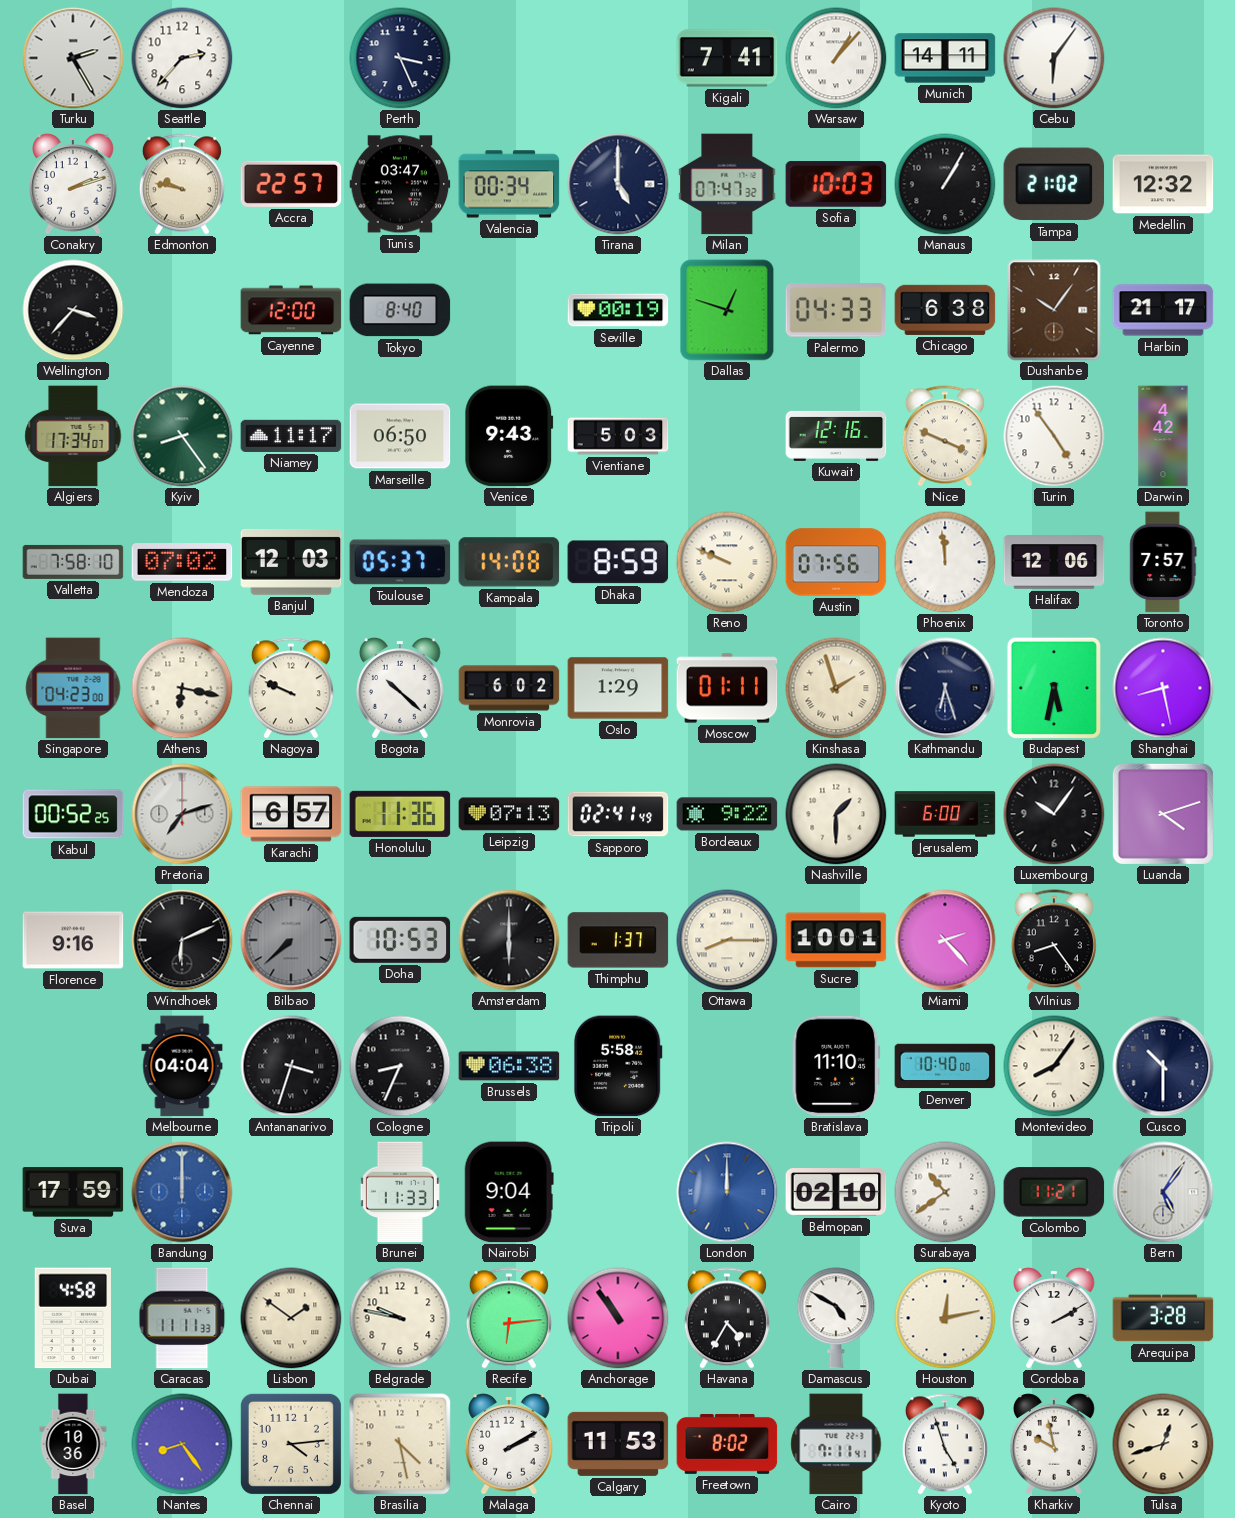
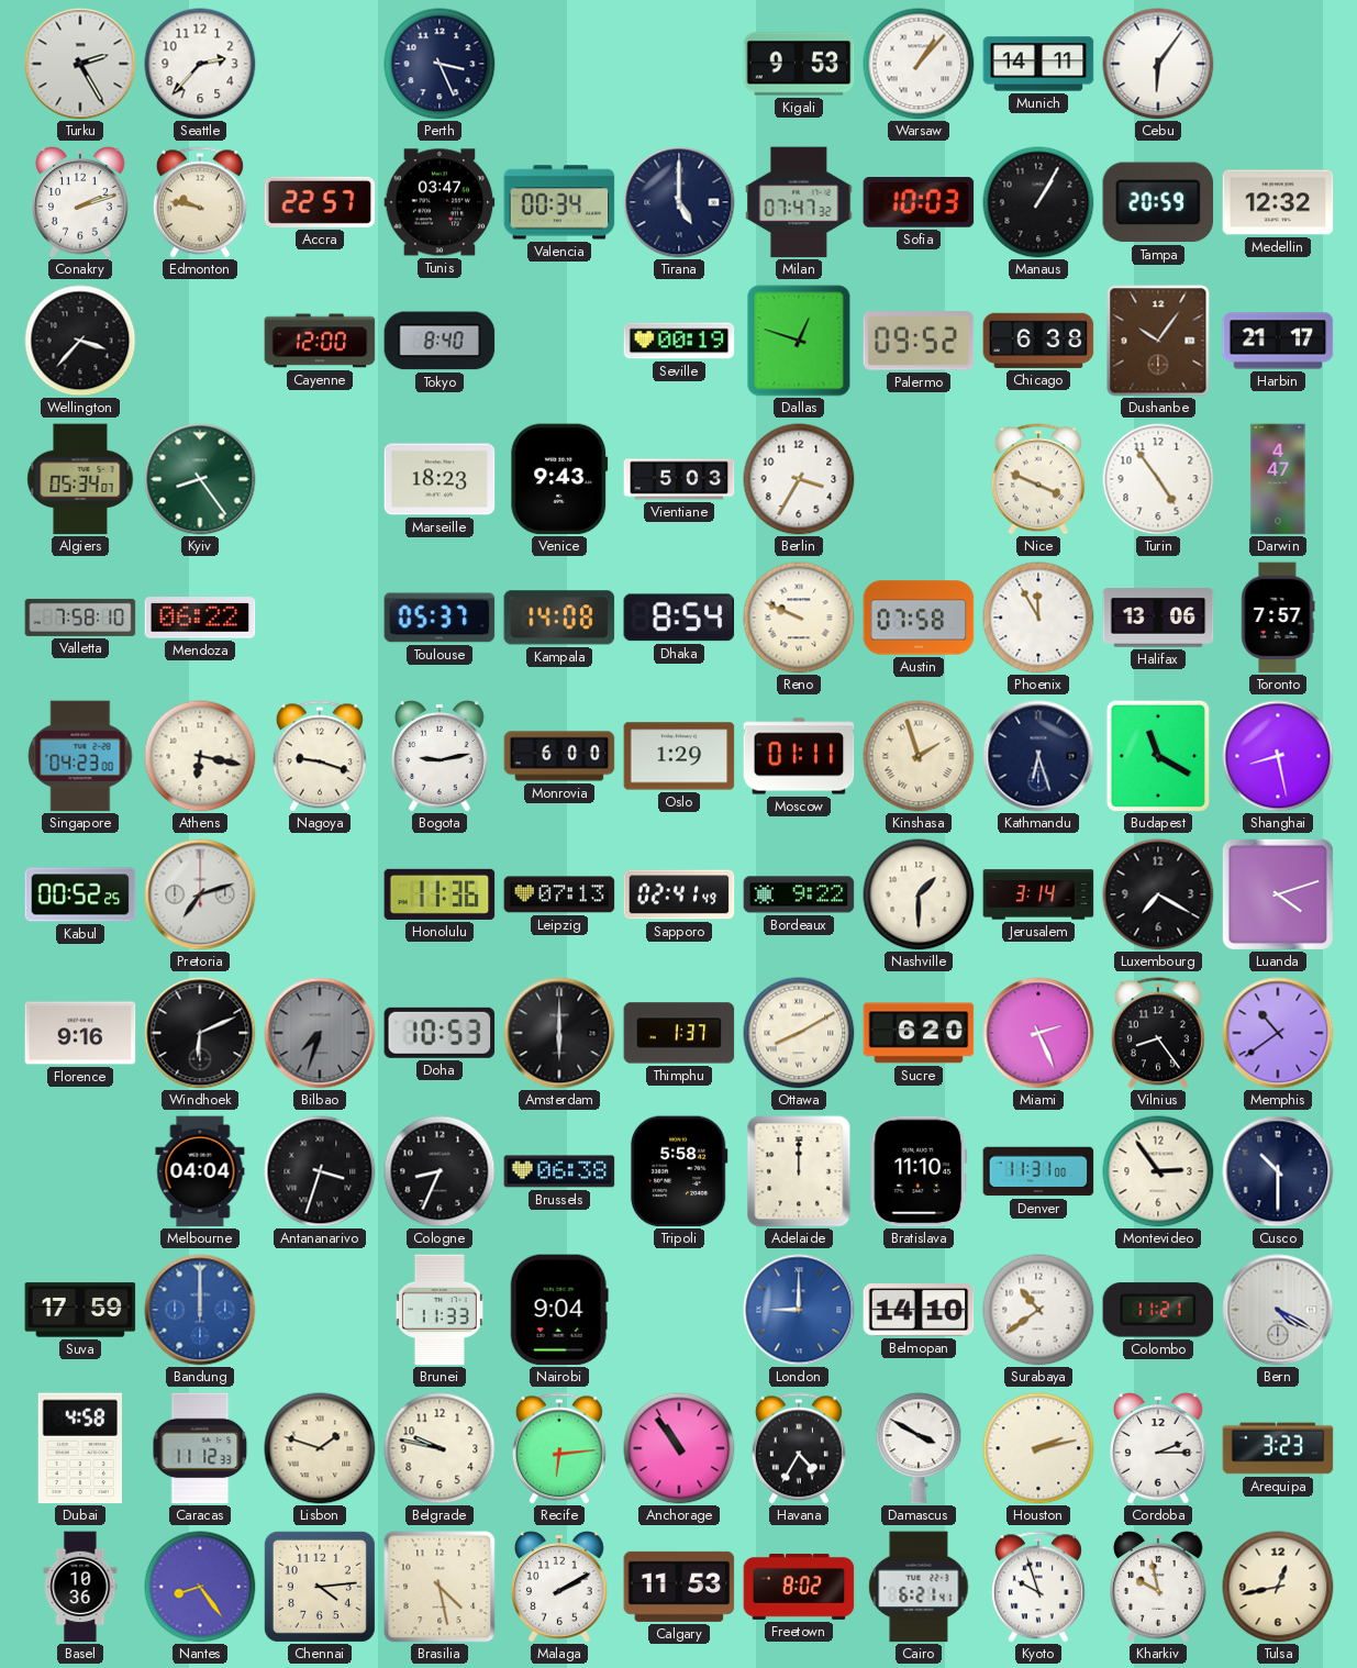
Kigali: 7:41 -> 9:53
Tampa: 21:02 -> 20:59
Palermo: 04:33 -> 09:52
Algiers: 17:34 -> 05:34
Niamey: 11:17 -> none
Marseille: 06:50 -> 18:23
Berlin: none -> 3:35
Kuwait: 12:16 -> none
Darwin: 4:42 -> 4:47
Mendoza: 07:02 -> 06:22
Banjul: 12:03 -> none
Dhaka: 8:59 -> 8:54
Austin: 07:56 -> 07:58
Phoenix: 11:59 -> 11:55
Halifax: 12:06 -> 13:06
Nagoya: 9:49 -> 9:18
Bogota: 10:22 -> 9:13
Monrovia: 6:02 -> 6:00
Budapest: 5:32 -> 11:20
Karachi: 6:57 -> none
Jerusalem: 6:00 -> 3:14
Luxembourg: 10:06 -> 7:20
Bilbao: 7:38 -> 7:33
Ottawa: 8:15 -> 8:10
Sucre: 10:01 -> 6:20
Miami: 2:23 -> 2:26
Memphis: none -> 10:39
Adelaide: none -> 12:00
Denver: 10:40 -> 11:31
Montevideo: 8:06 -> 2:54
London: 12:00 -> 9:00
Belmopan: 02:10 -> 14:10
Bern: 5:06 -> 4:20
Caracas: 11:11 -> 11:12
Lisbon: 1:51 -> 1:48
Damascus: 4:50 -> 3:50
Houston: 12:13 -> 2:13
Cordoba: 2:10 -> 2:15
Arequipa: 3:28 -> 3:23
Cairo: 7:11 -> 6:21
Kyoto: 4:57 -> 9:57
Tulsa: 12:42 -> 12:43
